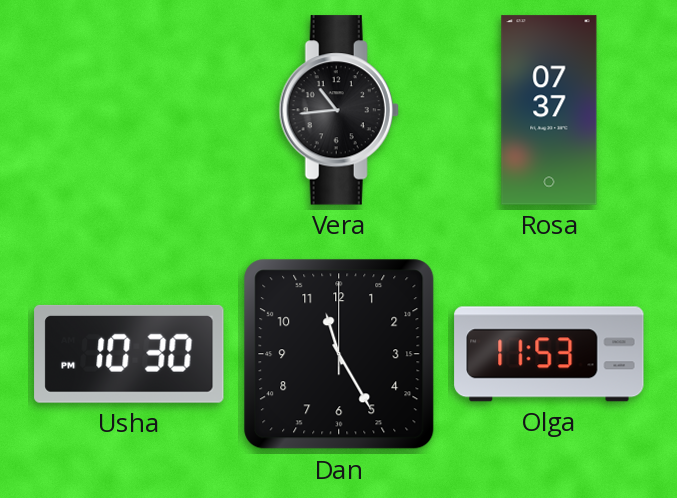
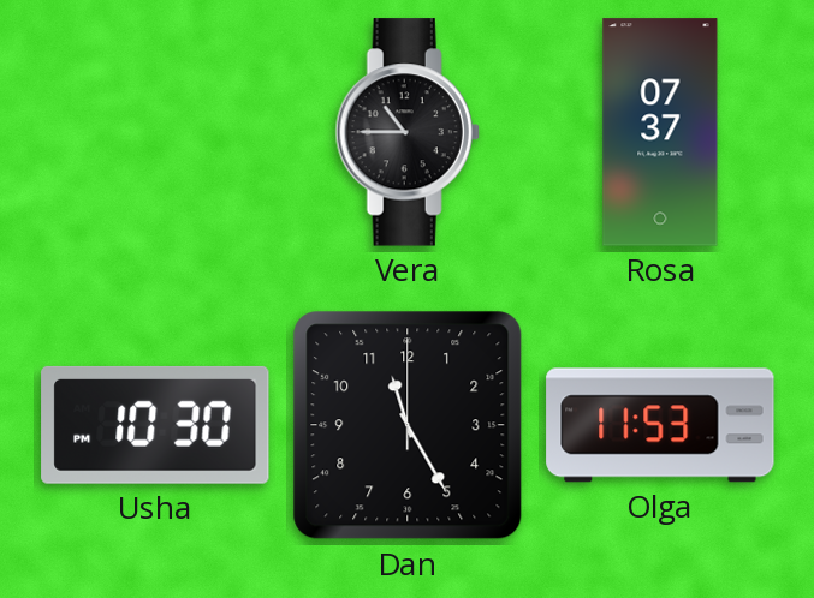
Vera: 10:44 -> 10:45
